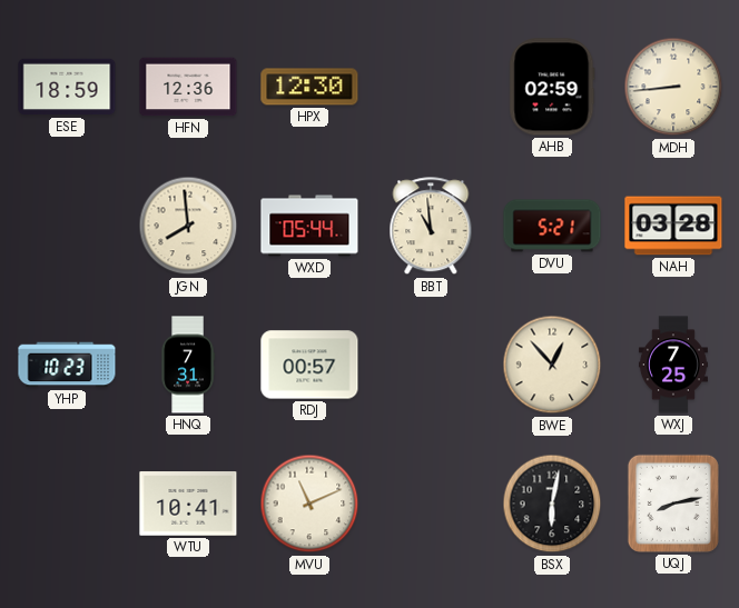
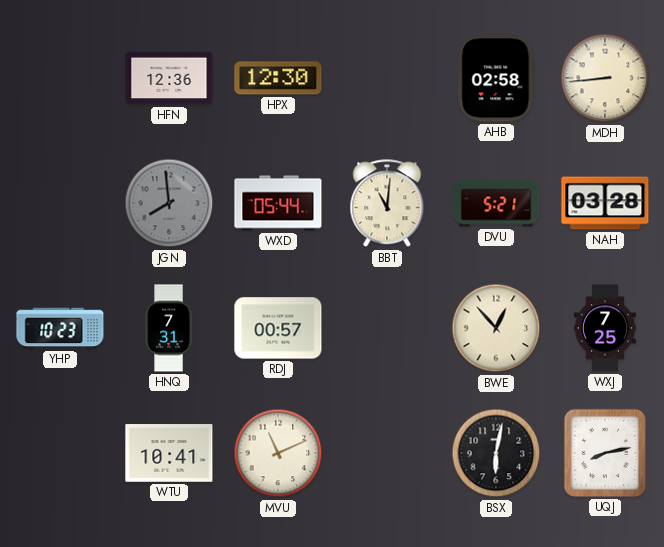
ESE: 18:59 -> none
AHB: 02:59 -> 02:58
JGN dial: cream -> grey
BBT: 10:59 -> 11:01
